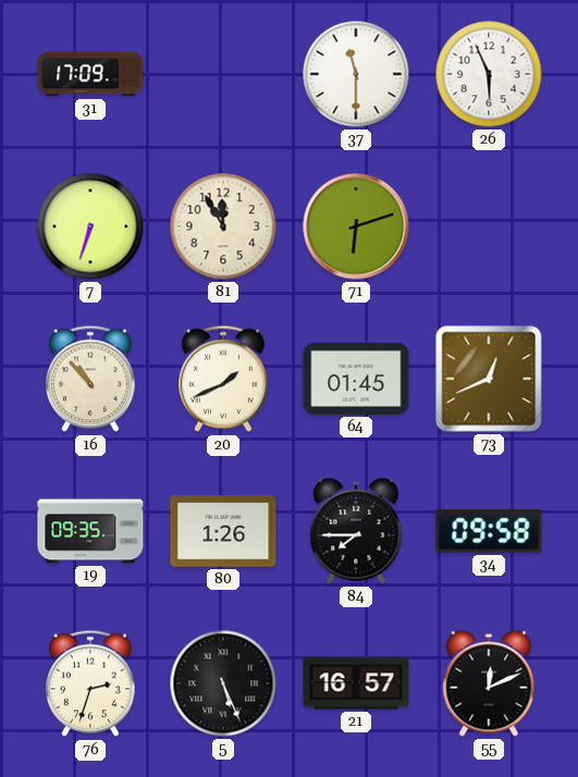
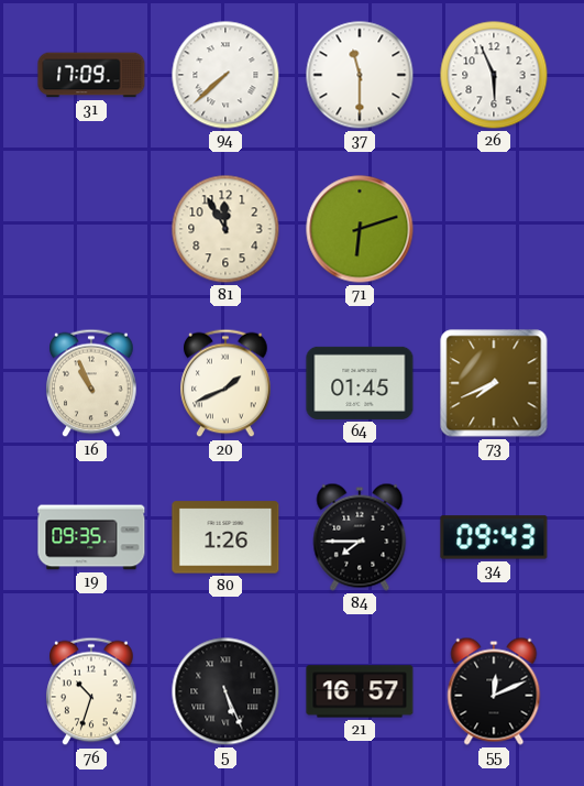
94: none -> 7:38
7: 6:33 -> none
16: 10:53 -> 10:56
73: 12:41 -> 7:41
34: 09:58 -> 09:43
76: 2:33 -> 10:33
